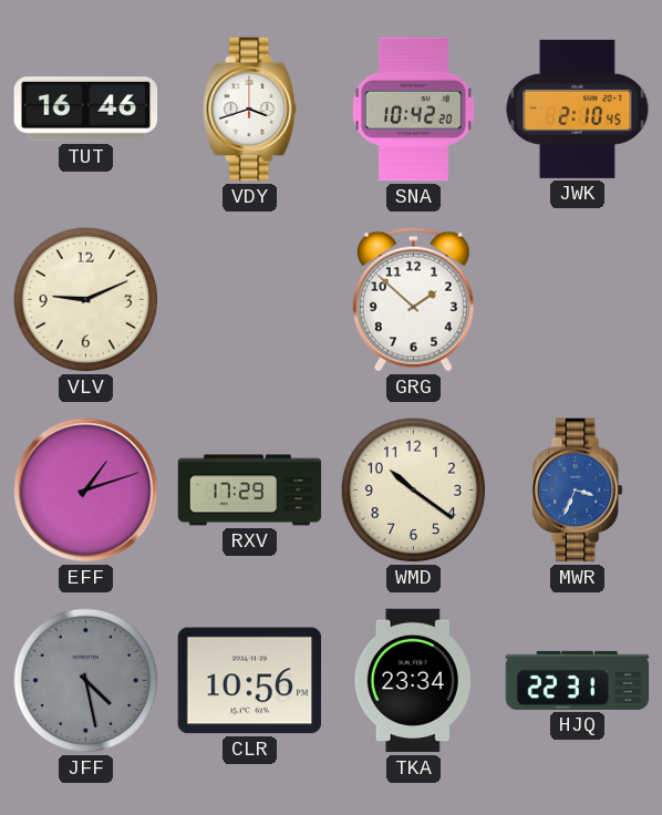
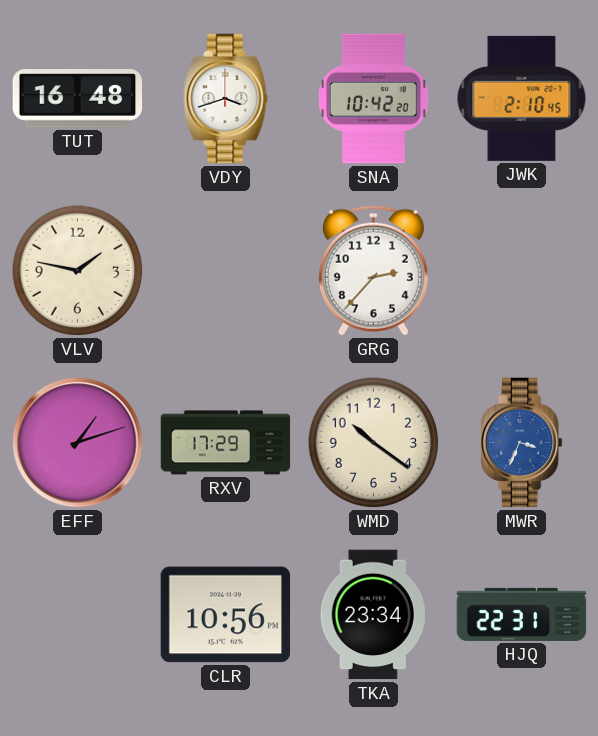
TUT: 16:46 -> 16:48
VLV: 9:11 -> 1:47
GRG: 1:52 -> 2:37
JFF: 4:28 -> none
